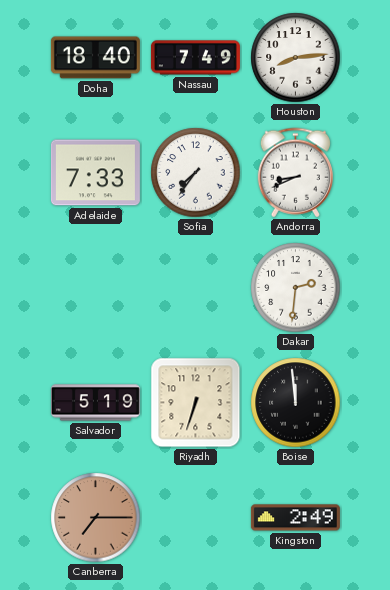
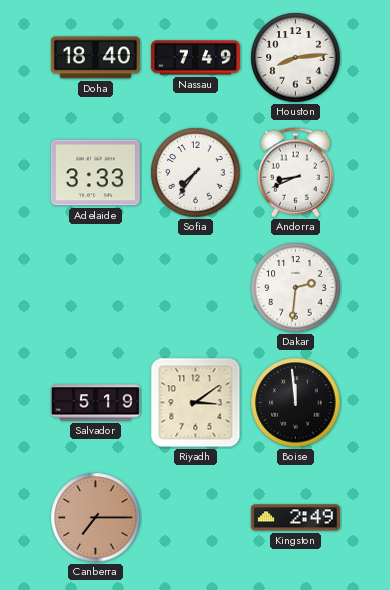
Adelaide: 7:33 -> 3:33
Riyadh: 6:33 -> 3:09
